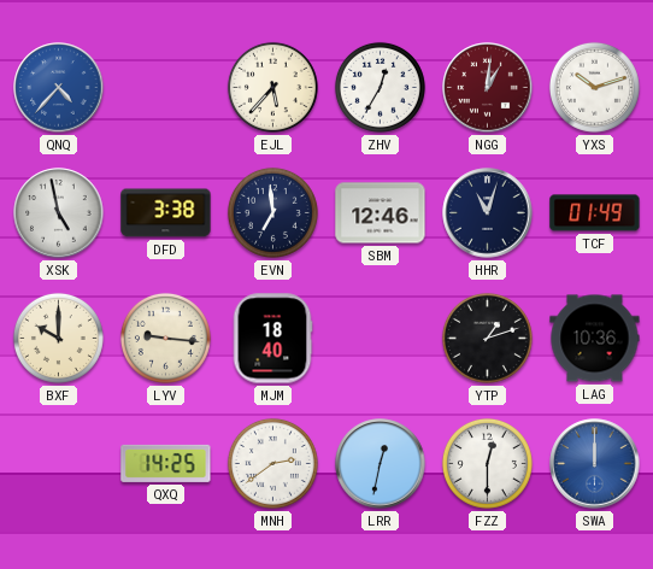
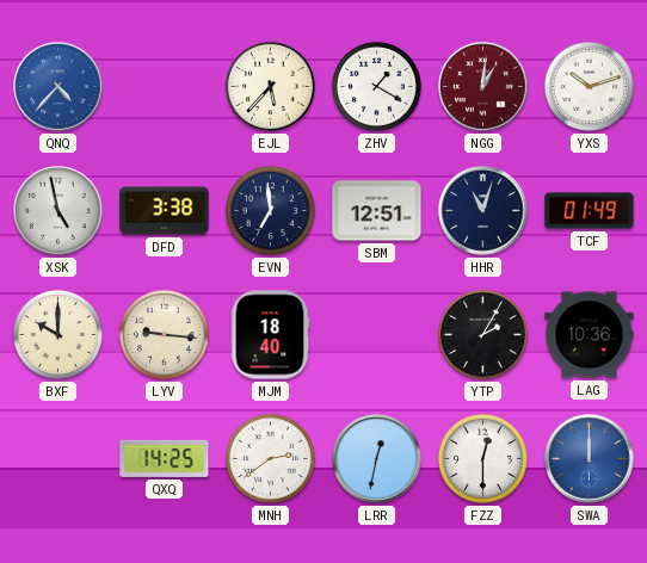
ZHV: 12:35 -> 1:20
SBM: 12:46 -> 12:51
YTP: 1:12 -> 2:05
